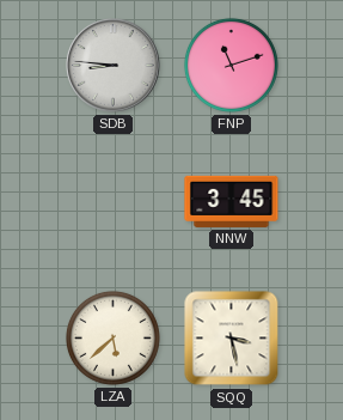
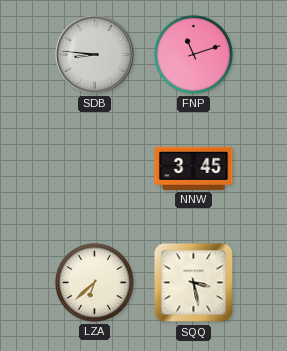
LZA: 5:38 -> 6:38
